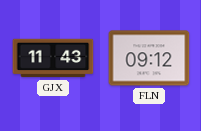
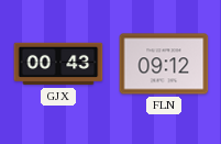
GJX: 11:43 -> 00:43
